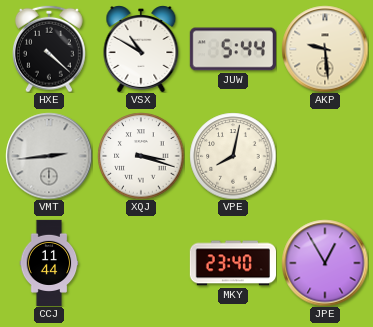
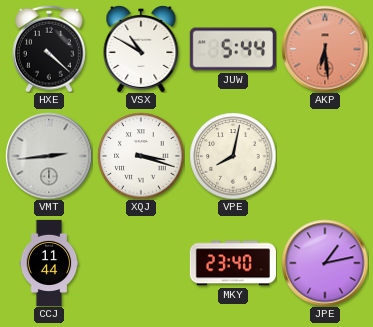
AKP: 9:29 -> 6:29
AKP dial: cream -> salmon
JPE: 12:55 -> 1:13
